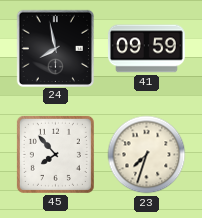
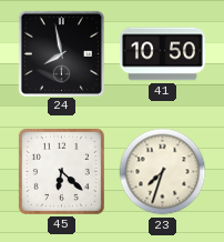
41: 09:59 -> 10:50
45: 7:53 -> 6:22
